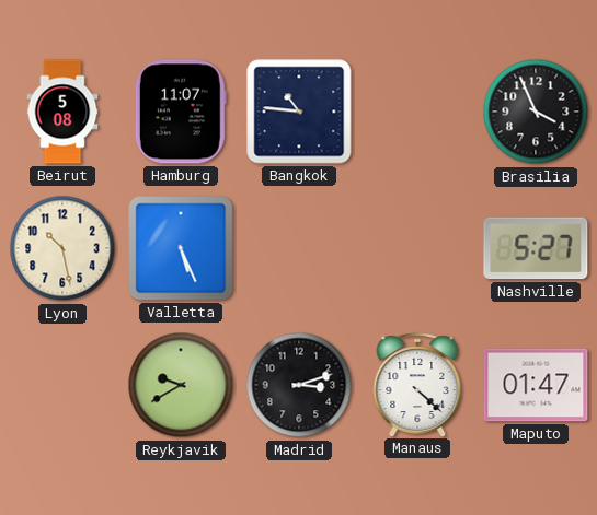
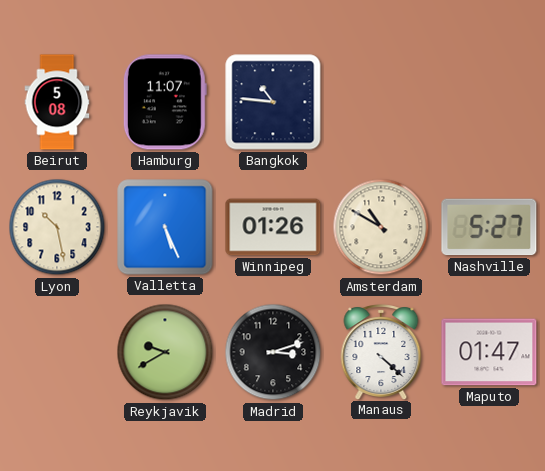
Brasilia: 3:56 -> none
Winnipeg: none -> 01:26
Amsterdam: none -> 10:50
